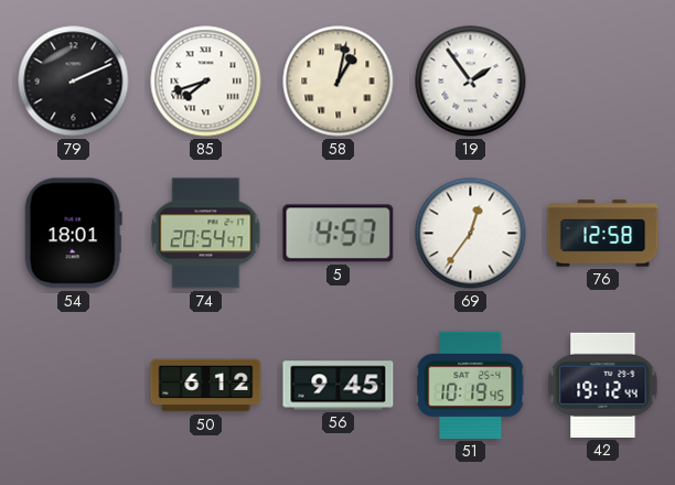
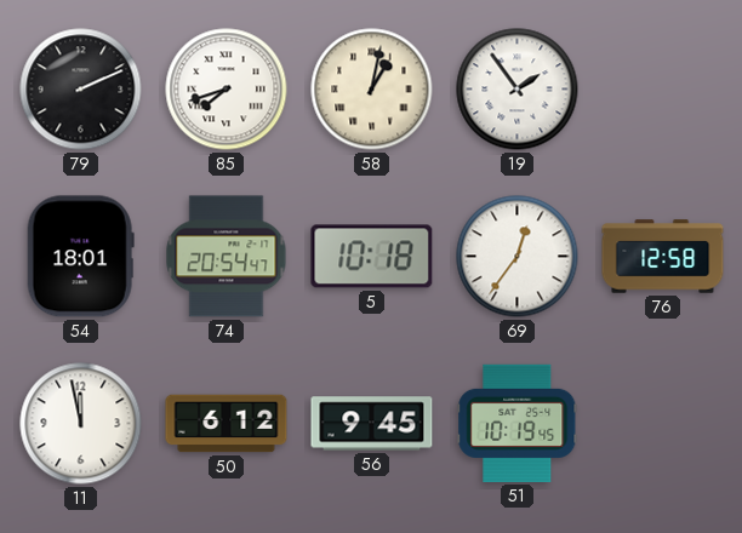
5: 4:57 -> 10:18
11: none -> 11:58
42: 19:12 -> none
